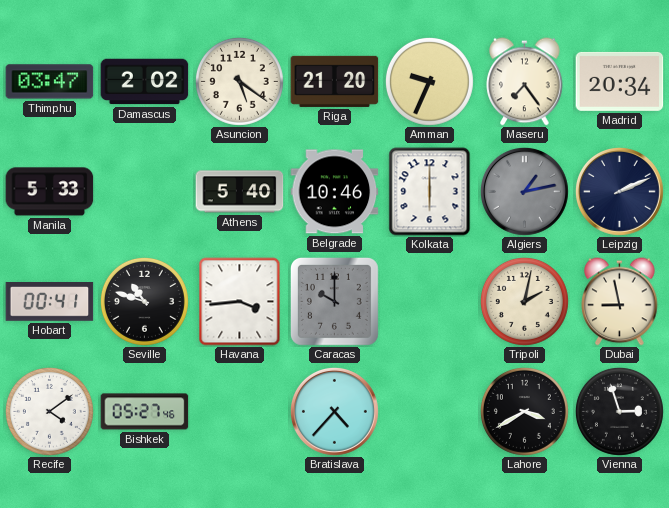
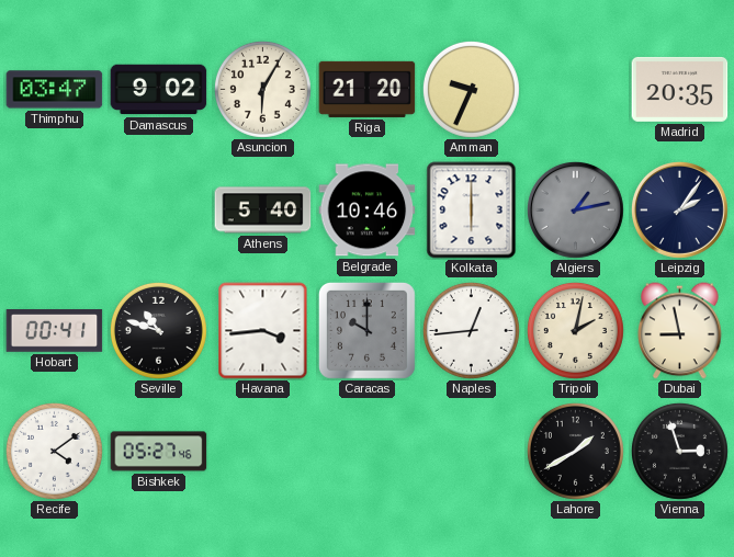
Damascus: 2:02 -> 9:02
Asuncion: 5:21 -> 6:05
Maseru: 7:24 -> none
Madrid: 20:34 -> 20:35
Manila: 5:33 -> none
Leipzig: 2:11 -> 2:06
Naples: none -> 12:44
Bratislava: 4:37 -> none
Lahore: 3:40 -> 1:40
